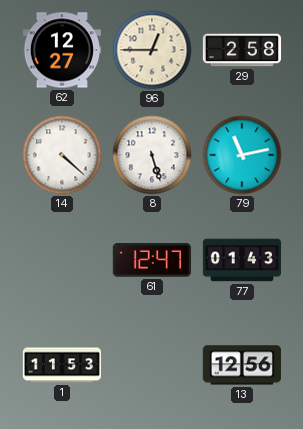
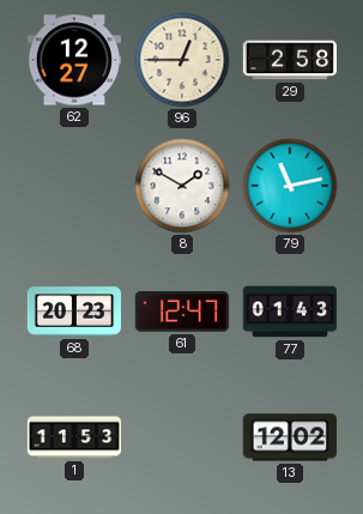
14: 4:22 -> none
8: 5:27 -> 1:50
68: none -> 20:23
13: 12:56 -> 12:02
